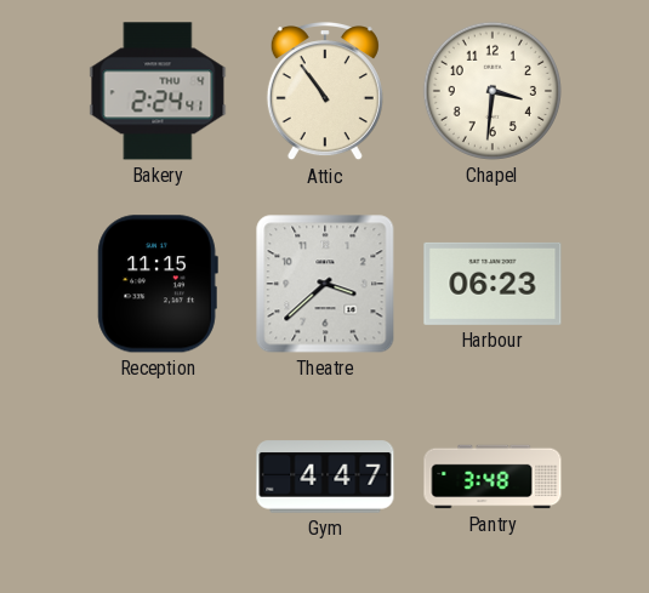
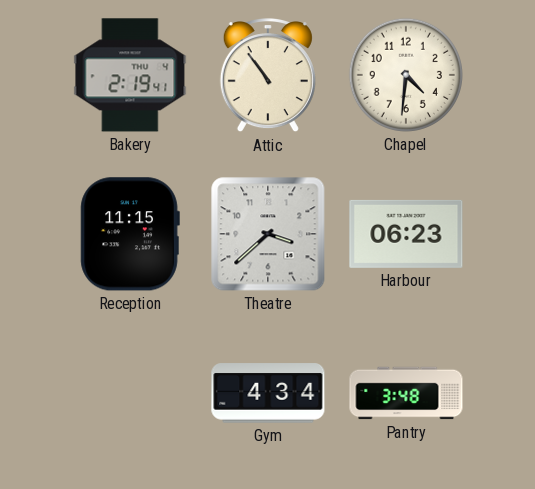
Bakery: 2:24 -> 2:19
Chapel: 3:31 -> 4:31
Gym: 4:47 -> 4:34
